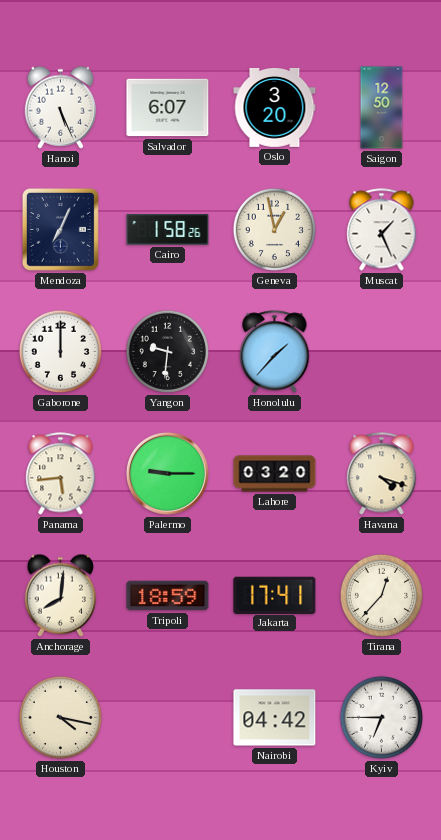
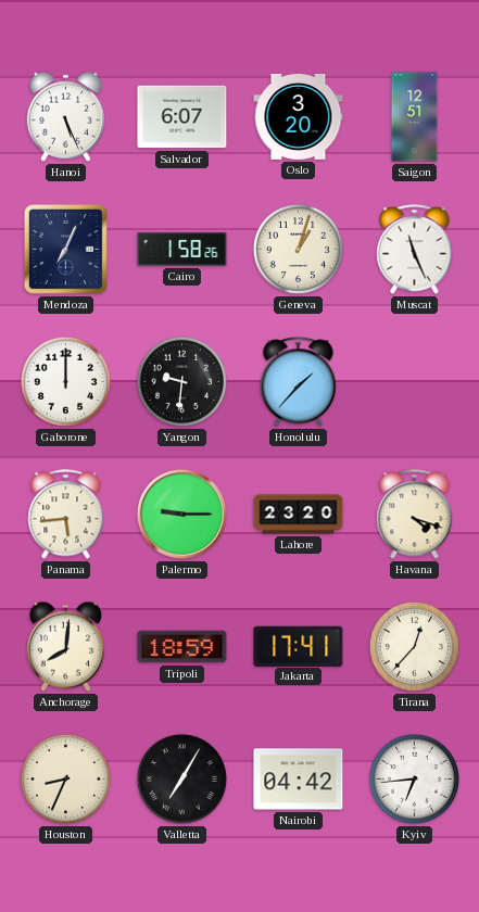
Saigon: 12:50 -> 12:51
Geneva: 12:58 -> 1:03
Muscat: 1:26 -> 11:26
Lahore: 03:20 -> 23:20
Houston: 4:17 -> 8:34
Valletta: none -> 7:05
Kyiv: 6:45 -> 6:44
